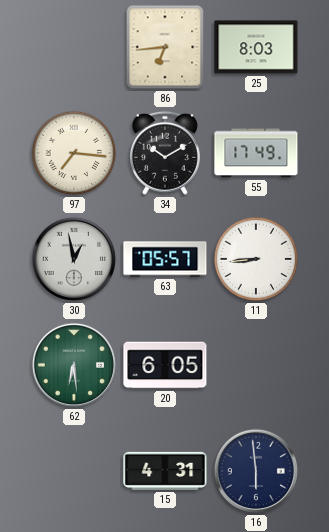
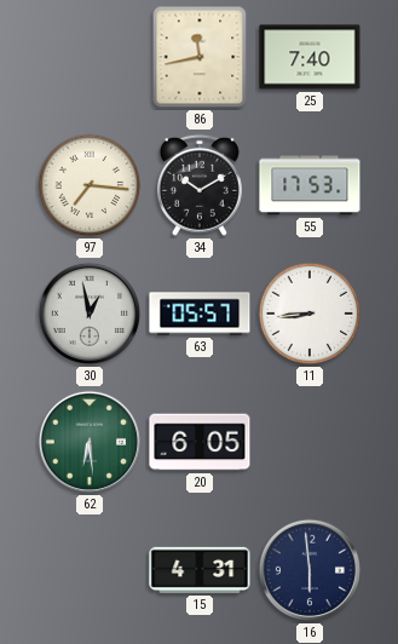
86: 6:44 -> 11:43
25: 8:03 -> 7:40
55: 17:49 -> 17:53
